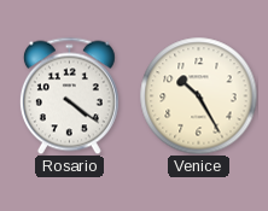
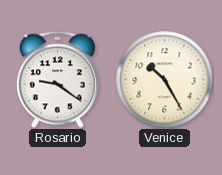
Rosario: 4:21 -> 9:21
